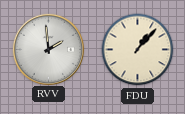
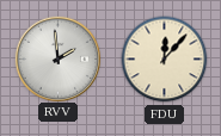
FDU: 1:07 -> 12:07
